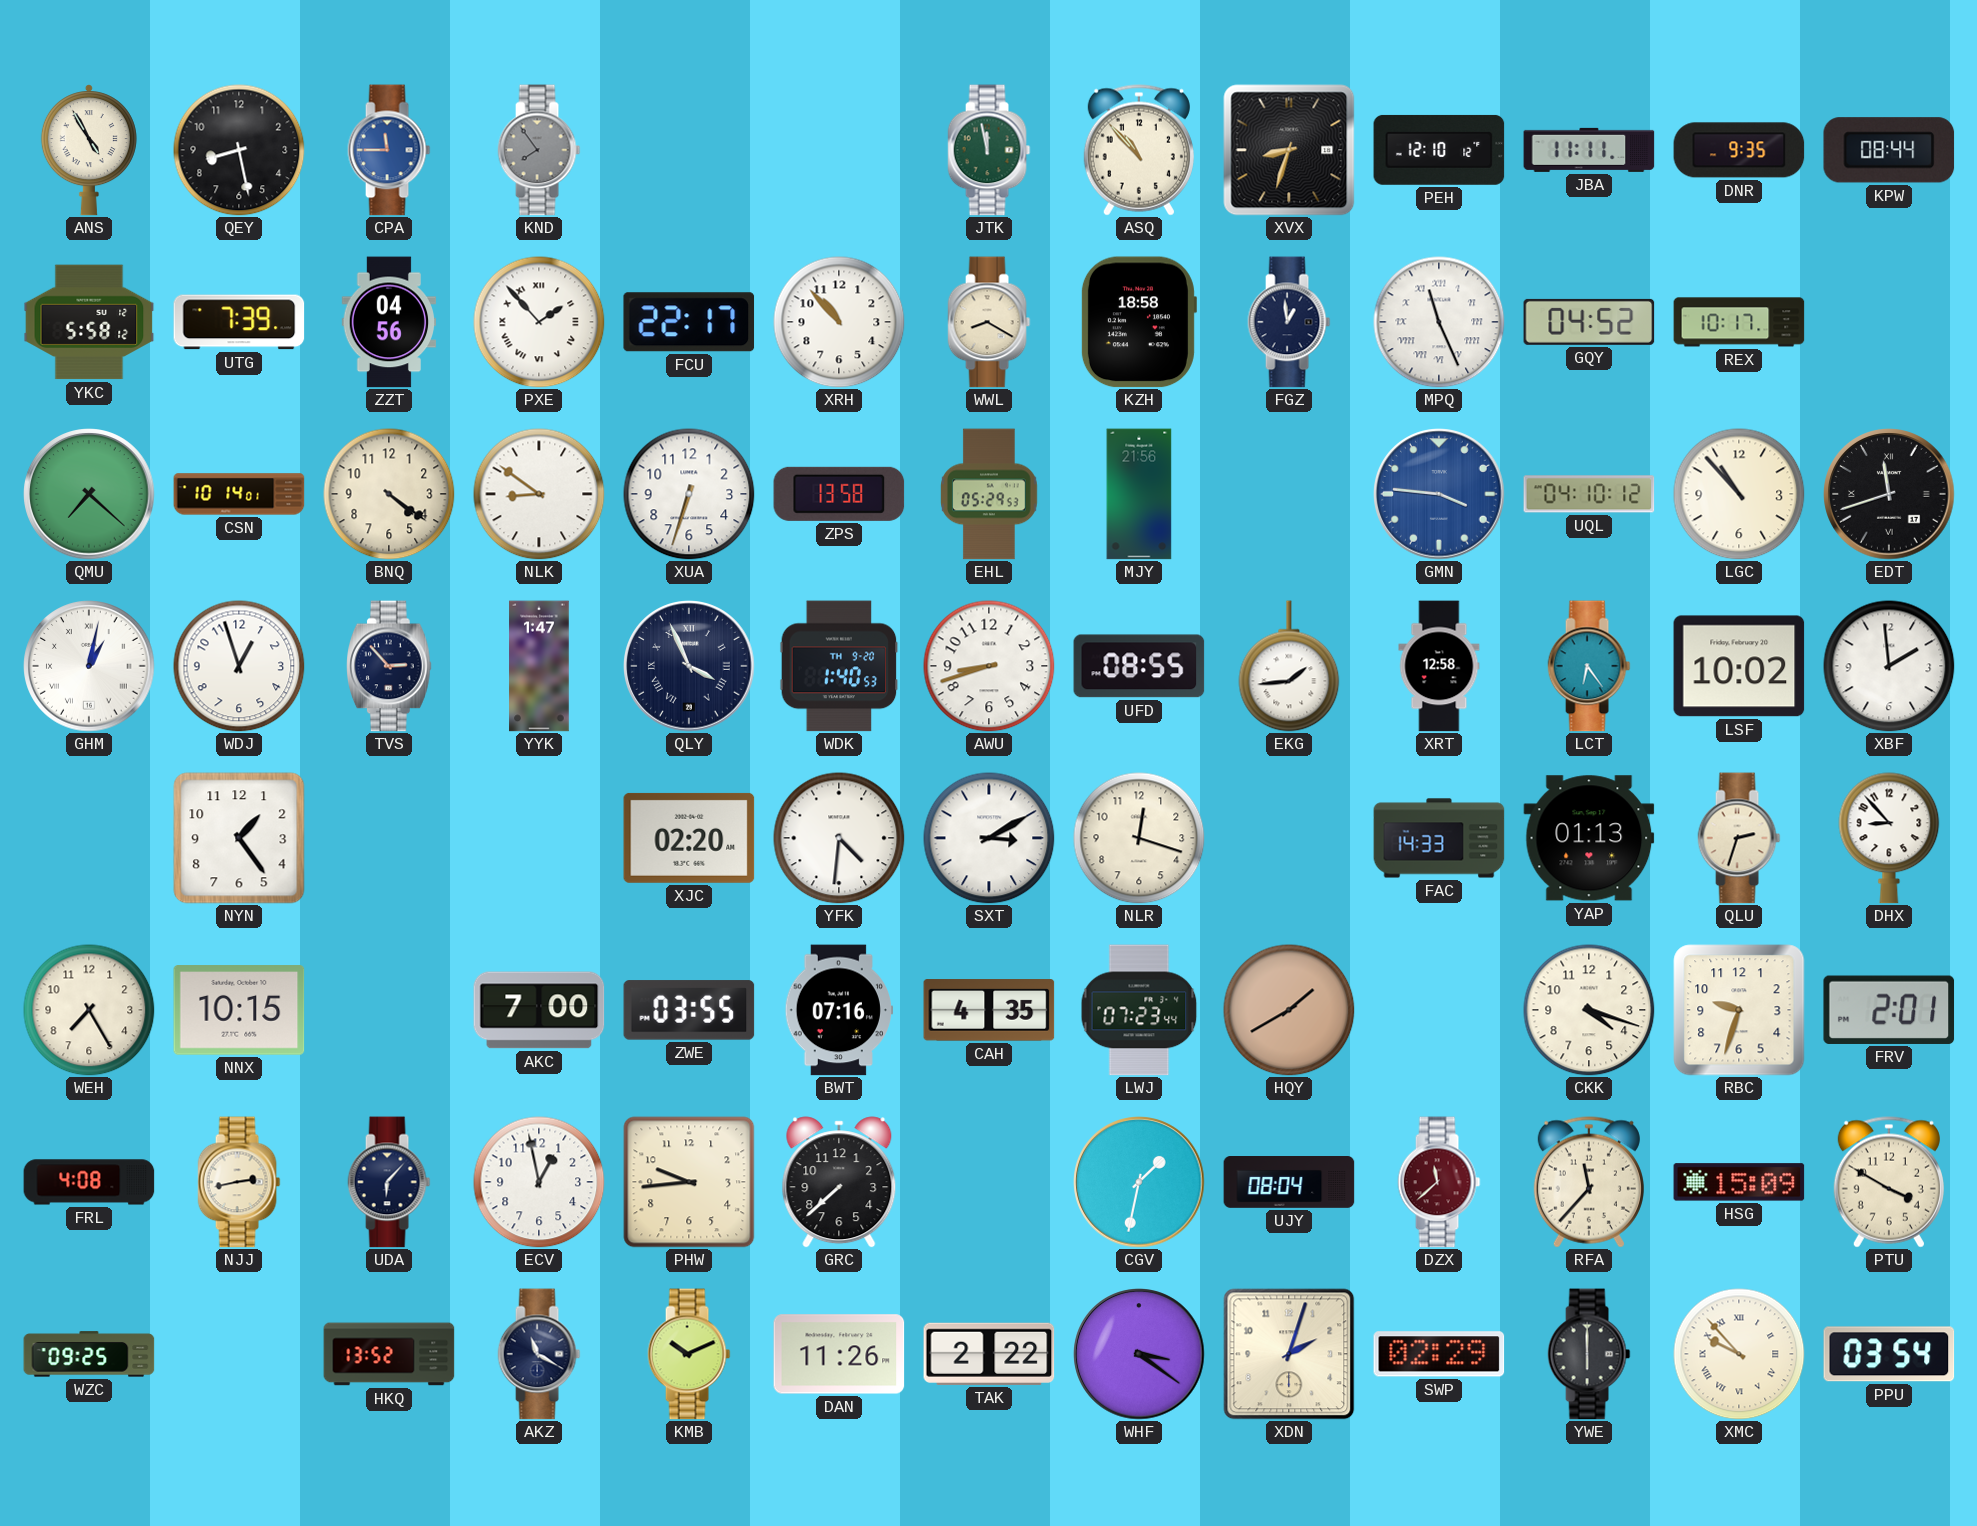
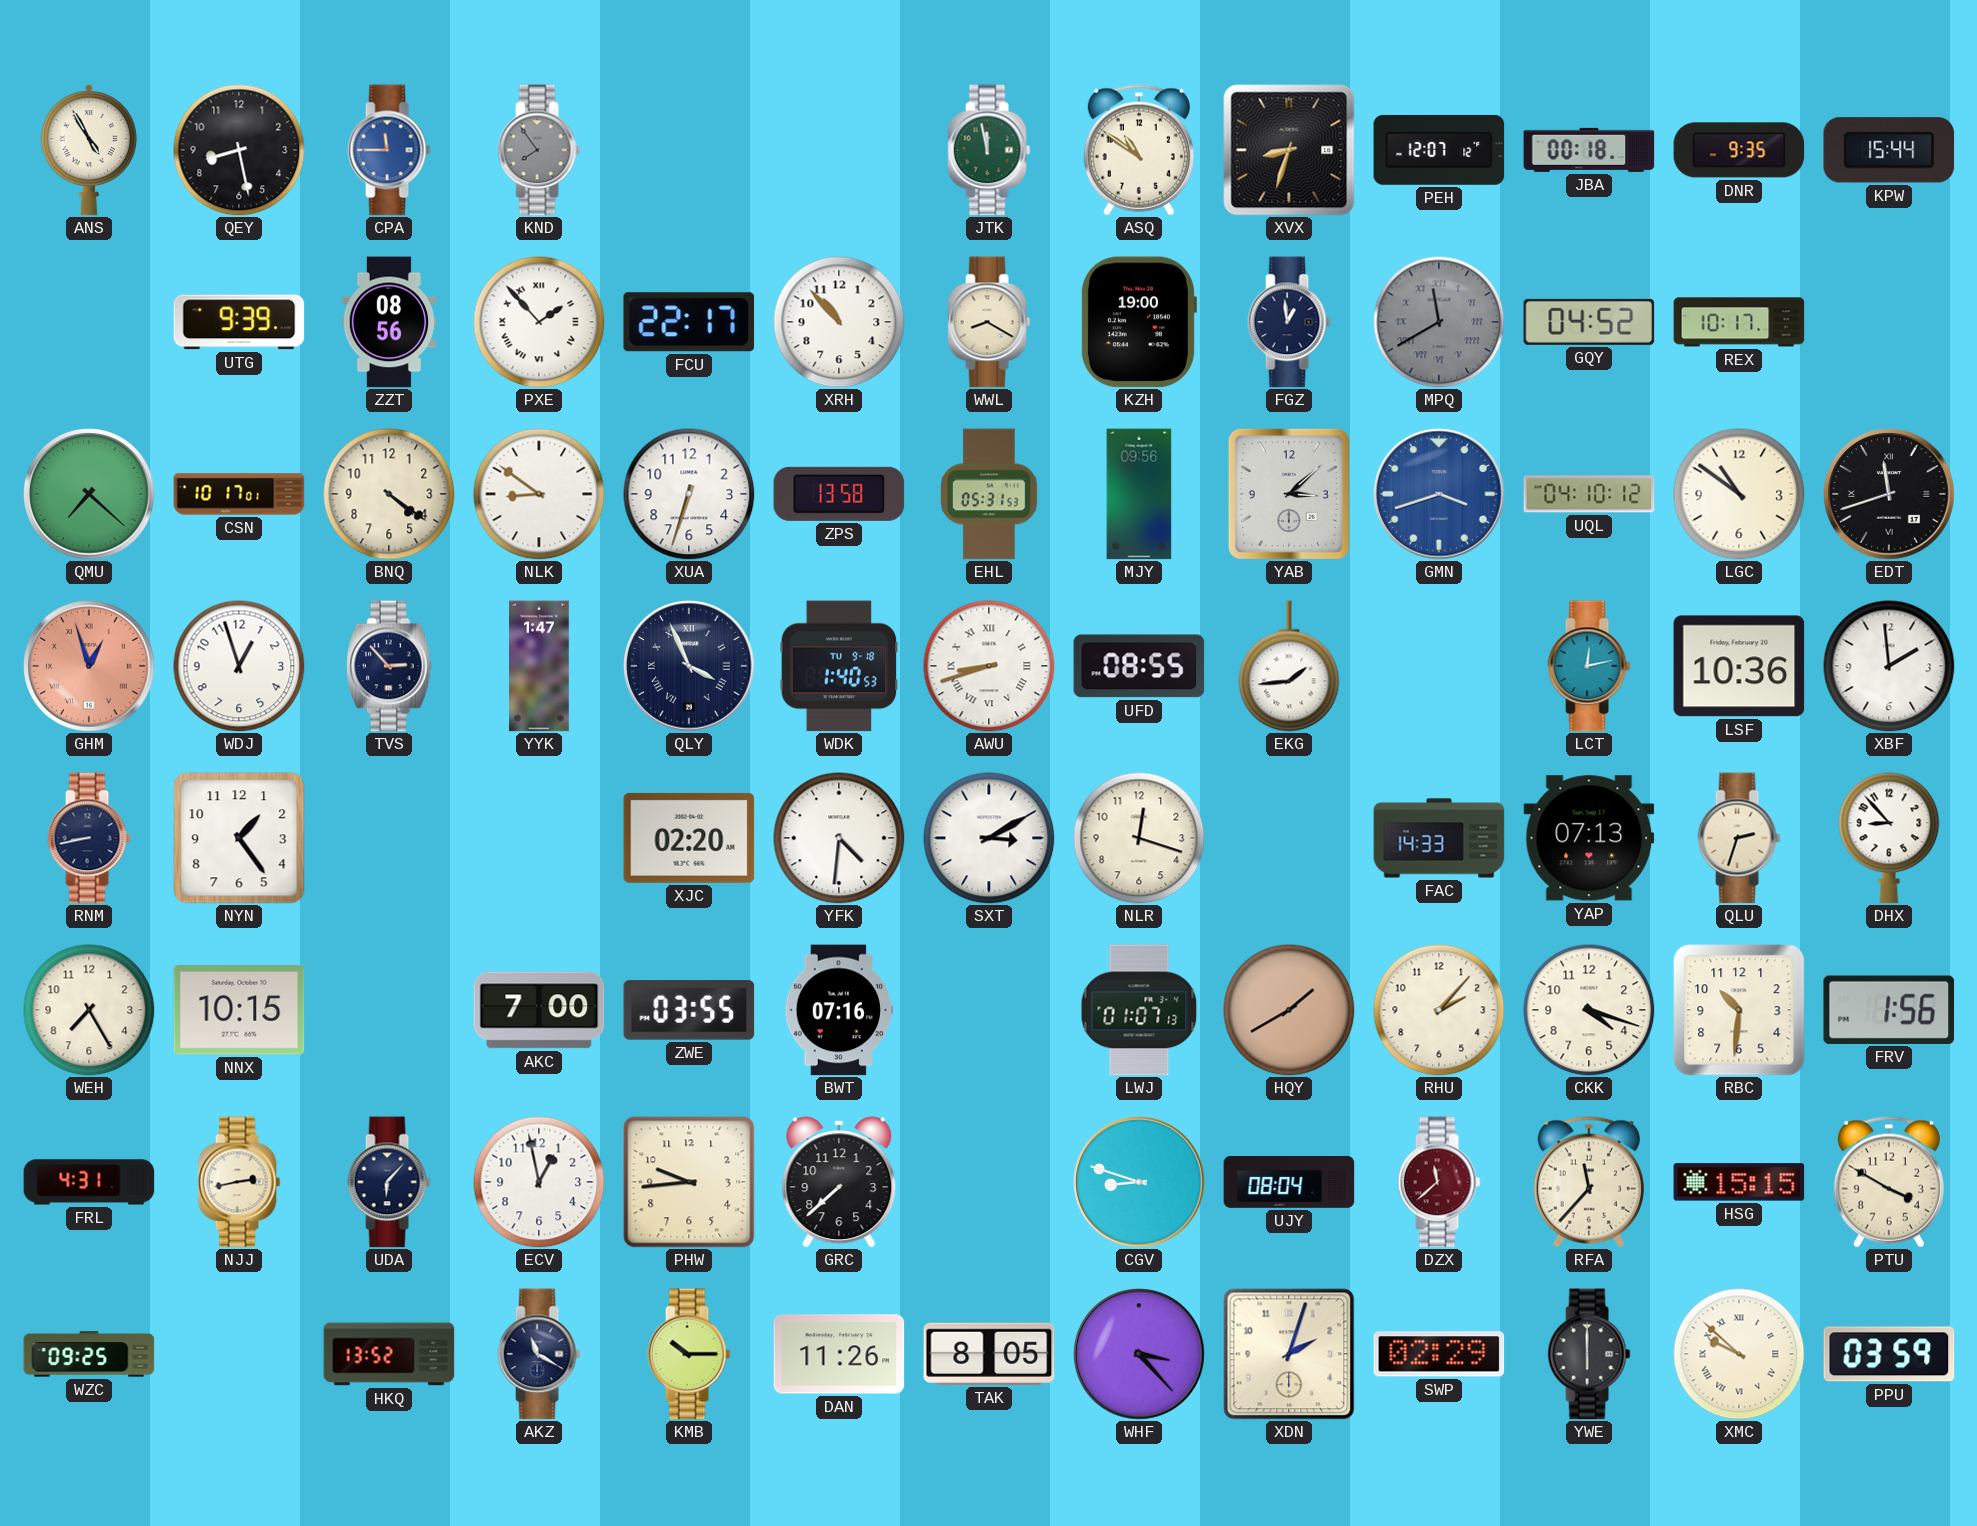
ASQ: 10:53 -> 10:51
PEH: 12:10 -> 12:07
JBA: 11:11 -> 00:18
KPW: 08:44 -> 15:44
YKC: 5:58 -> none
UTG: 7:39 -> 9:39
ZZT: 04:56 -> 08:56
KZH: 18:58 -> 19:00
MPQ: 11:26 -> 11:40
MPQ dial: white -> grey
CSN: 10:14 -> 10:17
EHL: 05:29 -> 05:31
MJY: 21:56 -> 09:56
YAB: none -> 3:08
GMN: 3:46 -> 3:42
LGC: 10:53 -> 10:51
GHM: 1:02 -> 12:57
GHM dial: white -> salmon
WDK date: TH 9-20 -> TU 9-18
AWU numerals: Arabic -> Roman
XRT: 12:58 -> none
LCT: 6:24 -> 12:13
LSF: 10:02 -> 10:36
RNM: none -> 8:43
YAP: 01:13 -> 07:13
CAH: 4:35 -> none
LWJ: 07:23 -> 01:07
RHU: none -> 2:07
RBC: 9:33 -> 10:31
FRV: 2:01 -> 1:56
FRL: 4:08 -> 4:31
CGV: 1:32 -> 8:48
HSG: 15:09 -> 15:15
KMB: 10:11 -> 10:15
TAK: 2:22 -> 8:05
WHF: 3:21 -> 3:23
XMC: 9:53 -> 9:52
PPU: 03:54 -> 03:59
